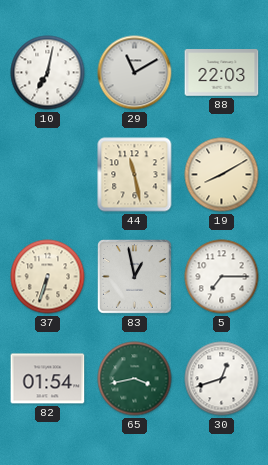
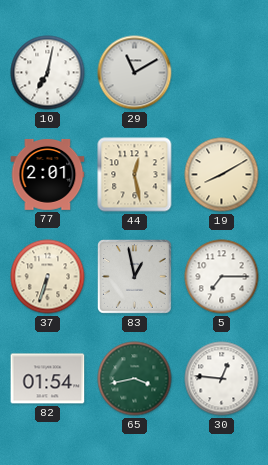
88: 22:03 -> none
77: none -> 2:01
44: 11:28 -> 12:28
30: 12:42 -> 12:46
